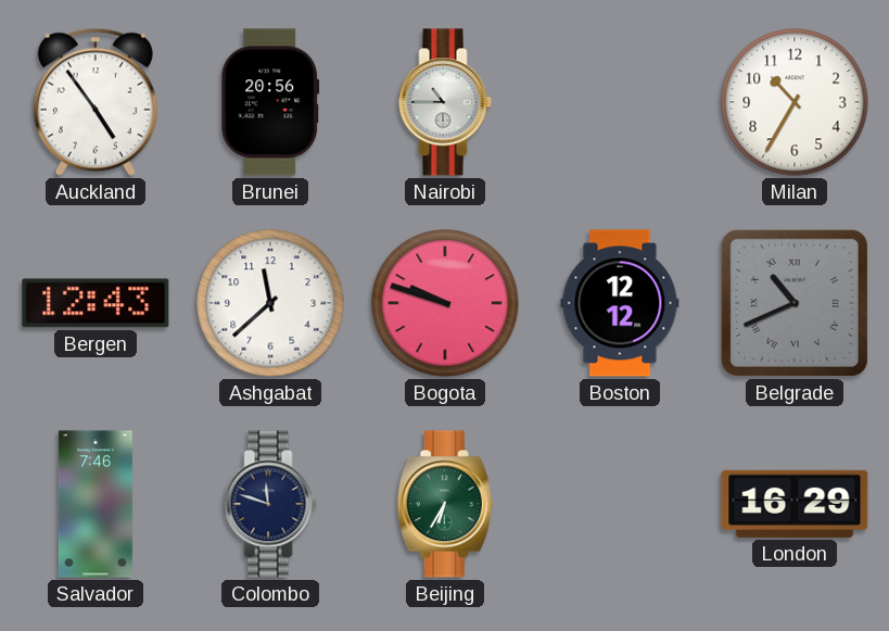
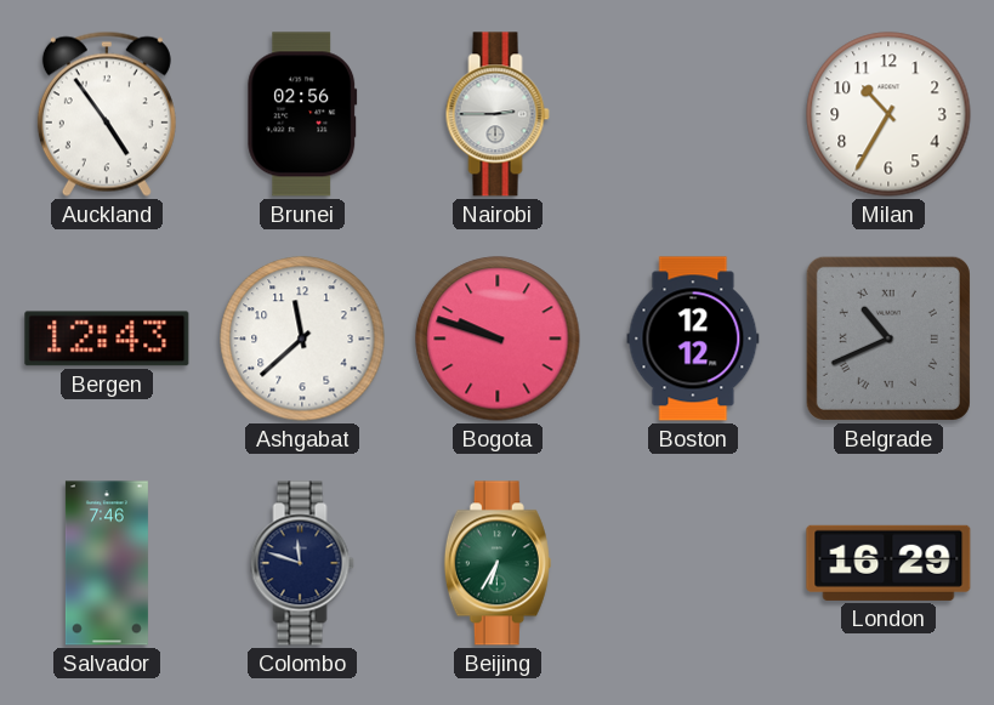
Brunei: 20:56 -> 02:56
Nairobi: 10:45 -> 2:45
